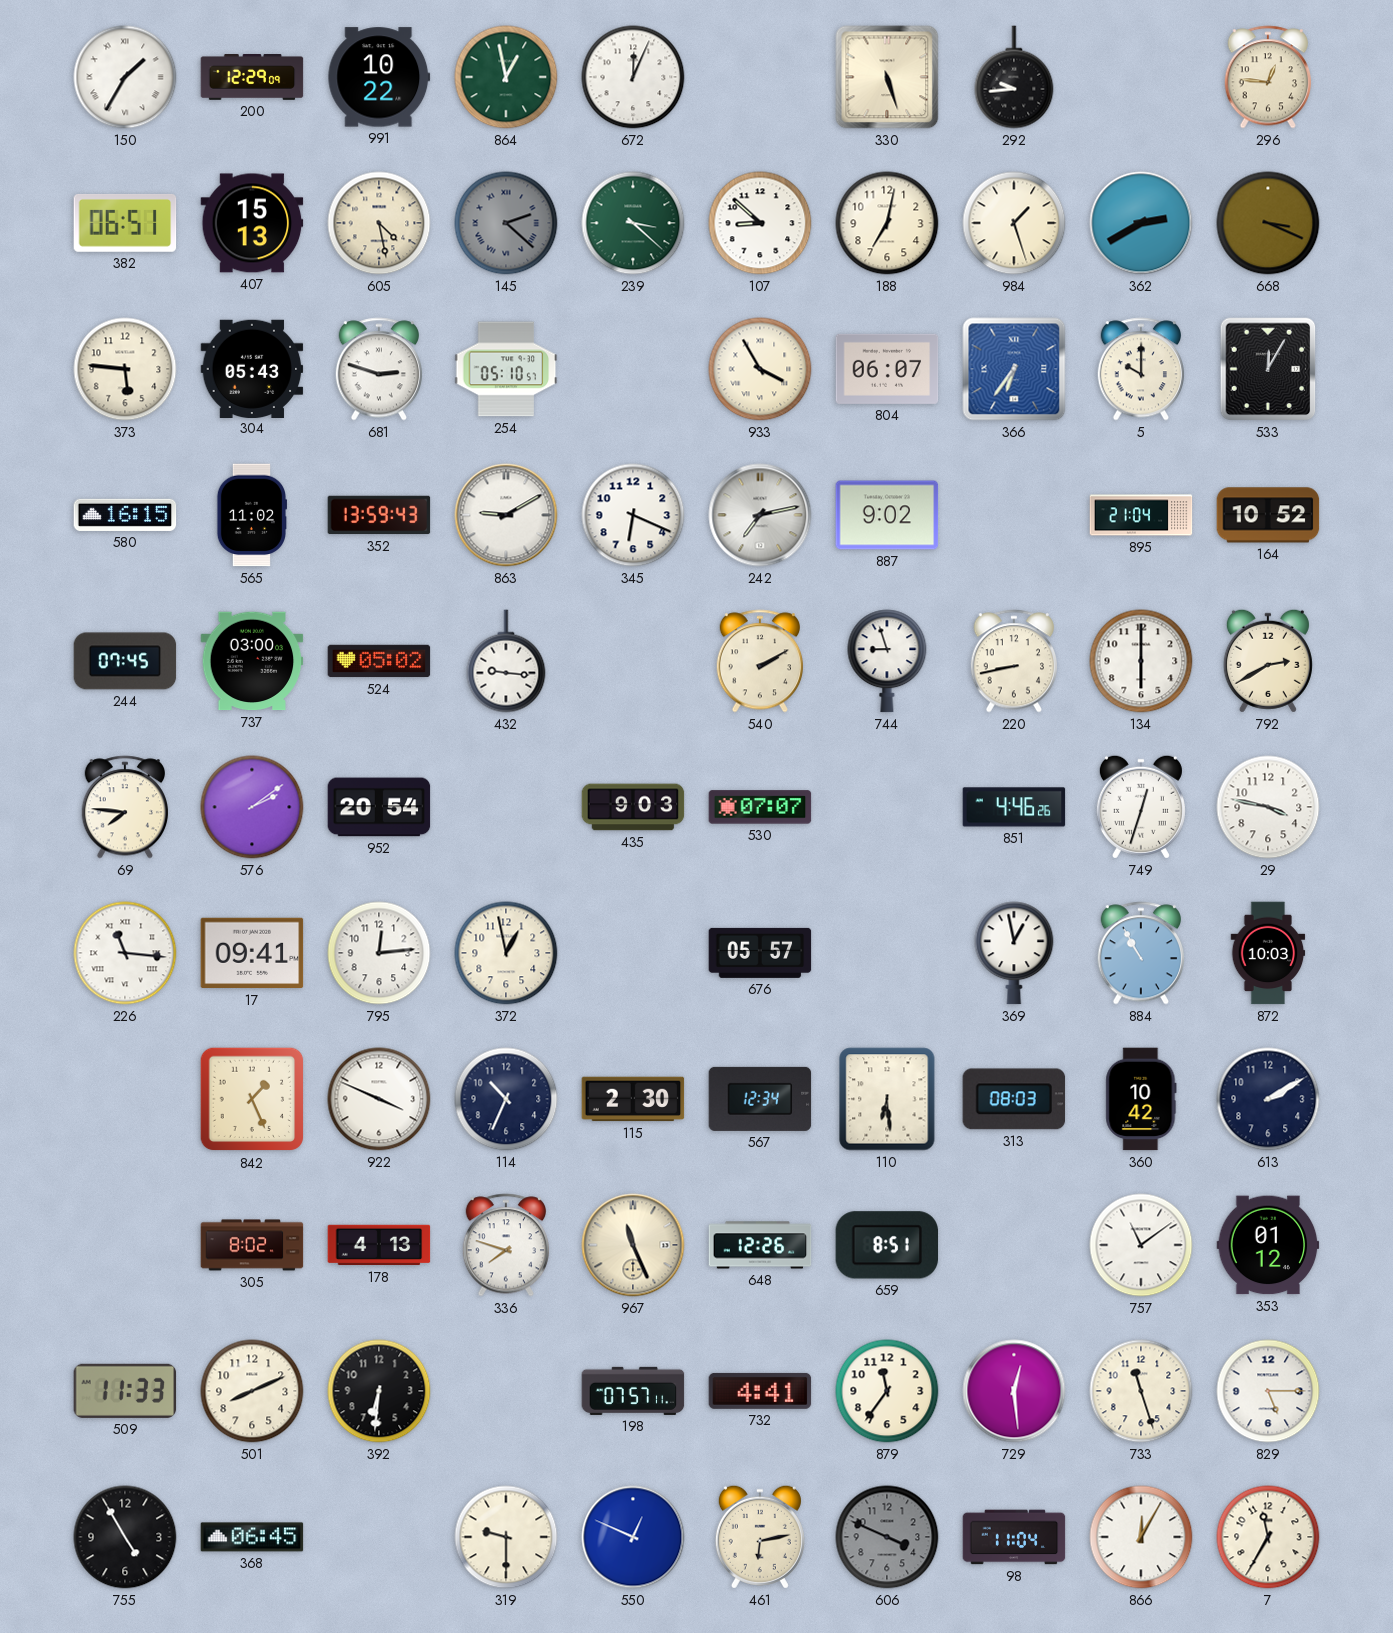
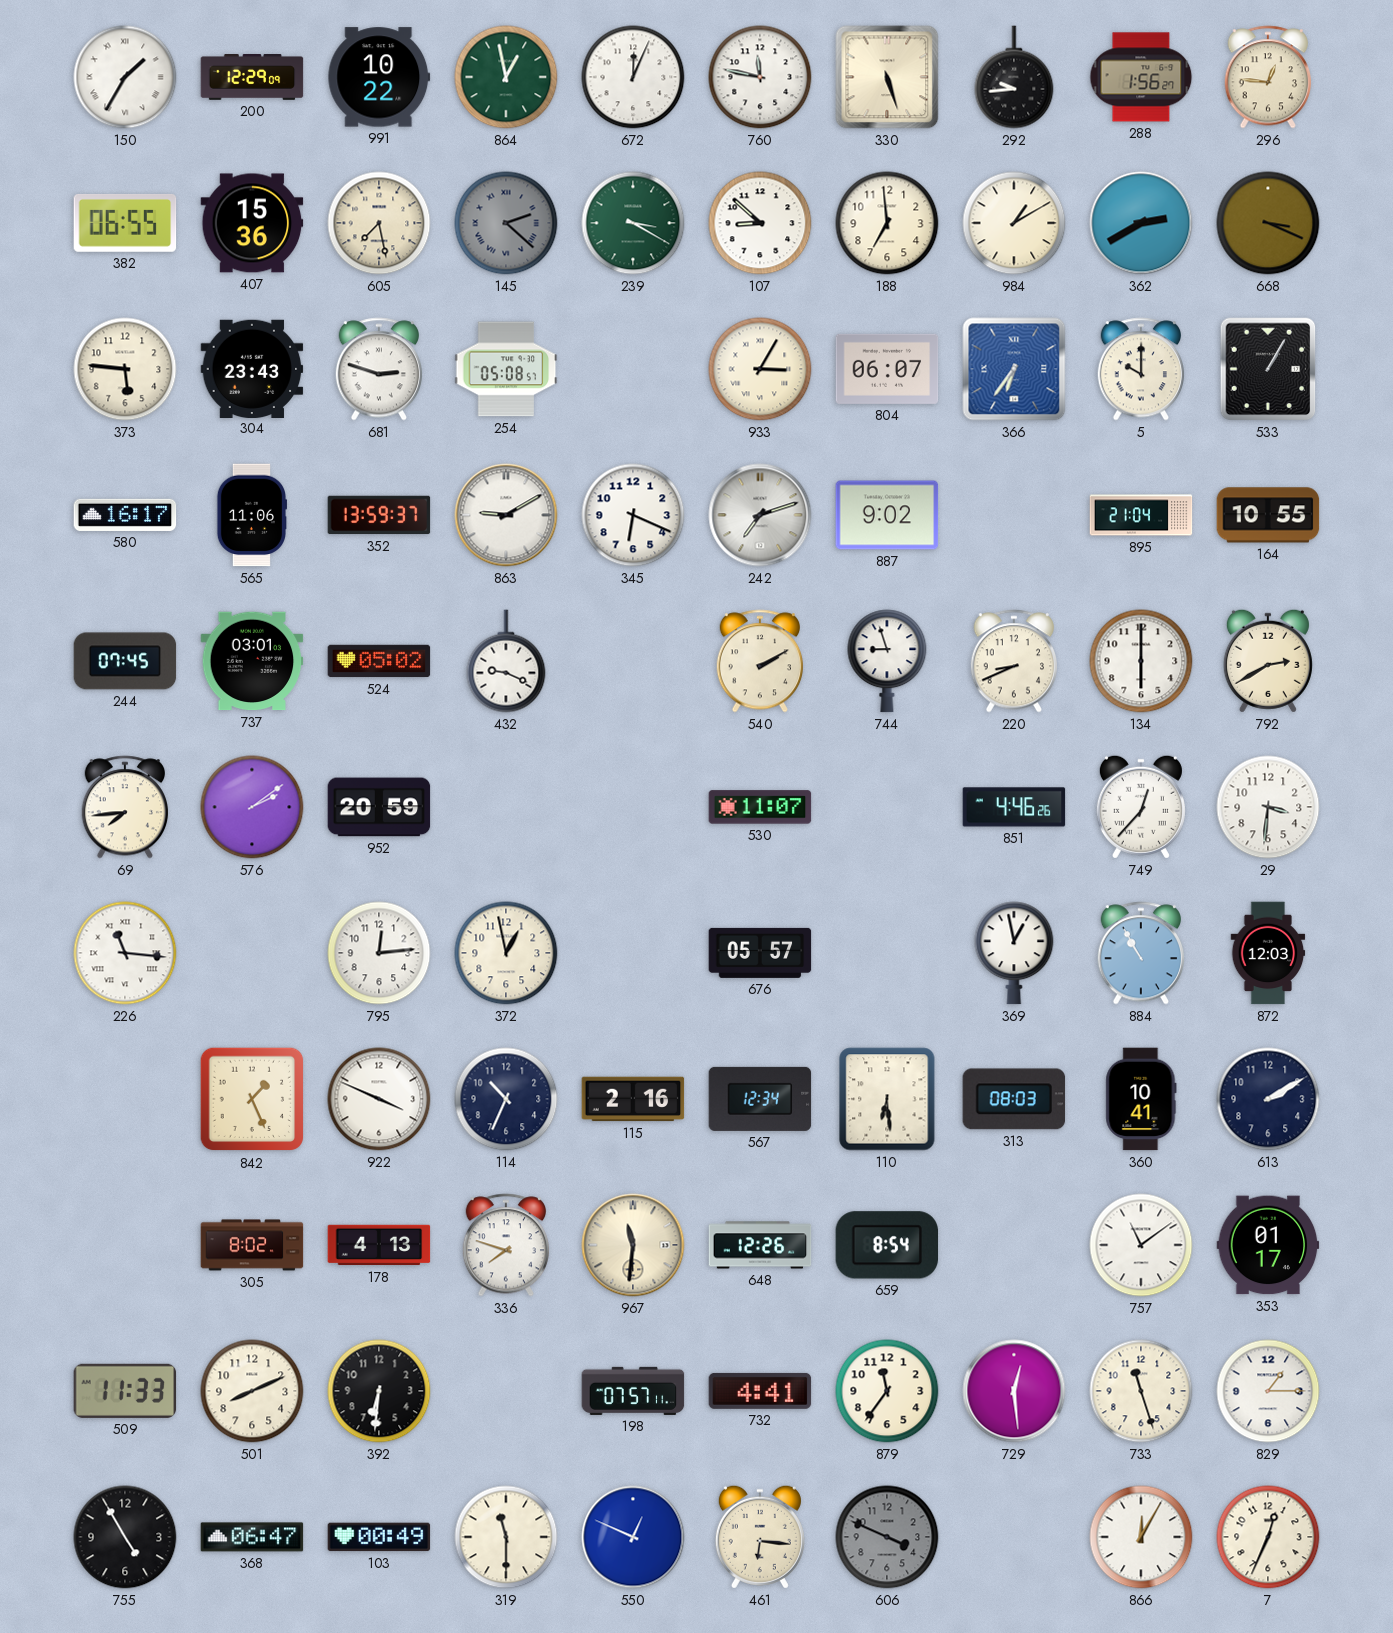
760: none -> 11:47
288: none -> 1:56
382: 06:51 -> 06:55
407: 15:13 -> 15:36
605: 4:28 -> 7:28
239: 3:22 -> 3:20
188: 7:02 -> 6:59
984: 1:27 -> 1:10
304: 05:43 -> 23:43
254: 05:10 -> 05:08
933: 3:55 -> 3:05
533: 12:05 -> 1:05
580: 16:15 -> 16:17
565: 11:02 -> 11:06
352: 13:59:43 -> 13:59:37
242: 7:13 -> 7:12
164: 10:52 -> 10:55
737: 03:00 -> 03:01
432: 9:16 -> 9:19
220: 8:43 -> 8:41
69: 7:46 -> 7:44
952: 20:54 -> 20:59
435: 9:03 -> none
530: 07:07 -> 11:07
749: 12:33 -> 12:37
29: 3:47 -> 3:31
17: 09:41 -> none
872: 10:03 -> 12:03
115: 2:30 -> 2:16
360: 10:42 -> 10:41
967: 11:26 -> 11:31
659: 8:51 -> 8:54
353: 01:12 -> 01:17
829: 5:15 -> 1:15
368: 06:45 -> 06:47
103: none -> 00:49
319: 9:30 -> 11:30
461: 6:13 -> 6:16
98: 11:04 -> none
7: 11:35 -> 12:34
